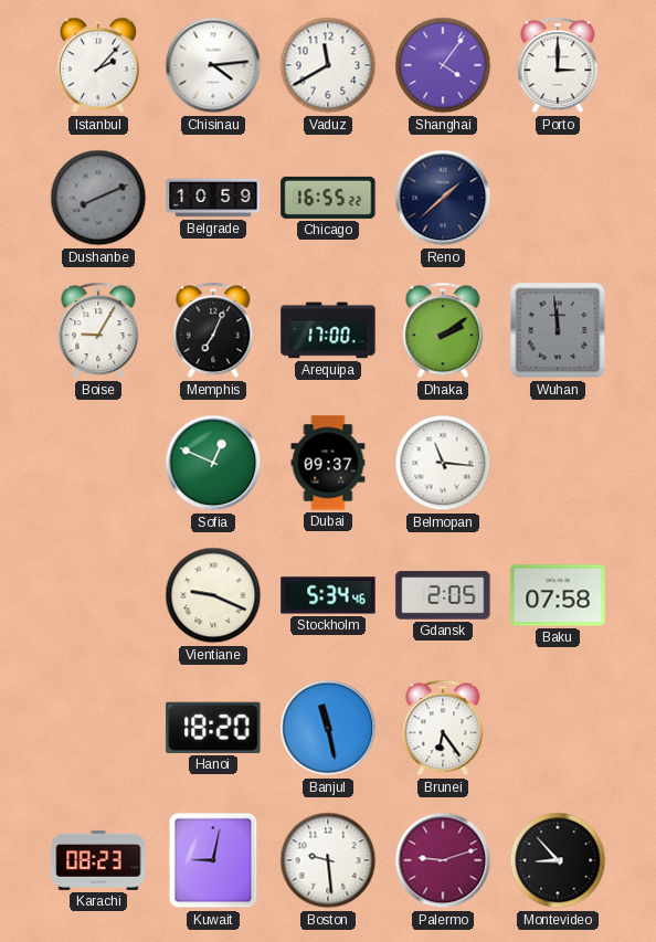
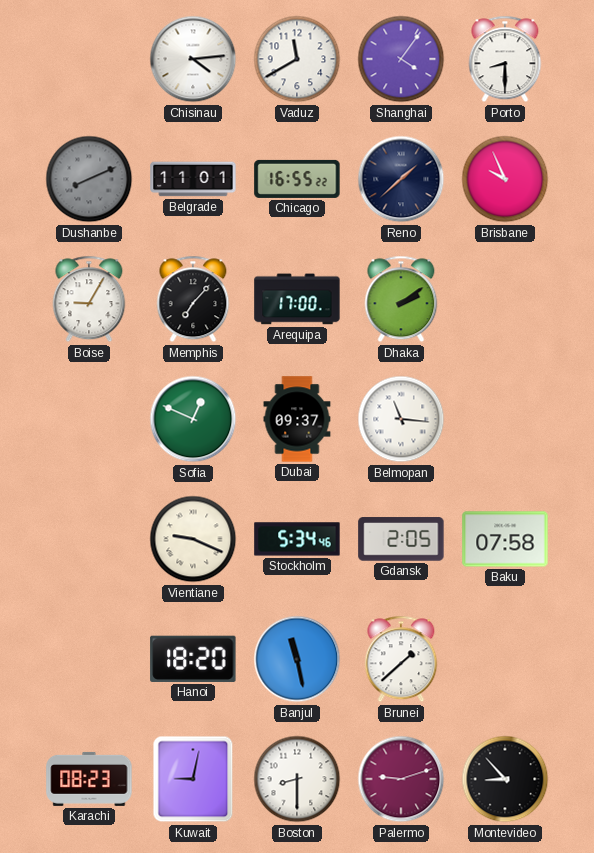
Istanbul: 2:07 -> none
Porto: 3:00 -> 8:30
Belgrade: 10:59 -> 11:01
Brisbane: none -> 9:56
Memphis: 7:04 -> 7:07
Wuhan: 11:59 -> none
Brunei: 6:24 -> 1:38
Boston: 9:29 -> 8:30
